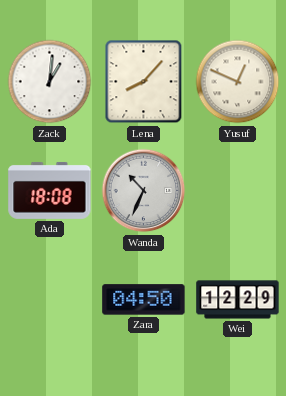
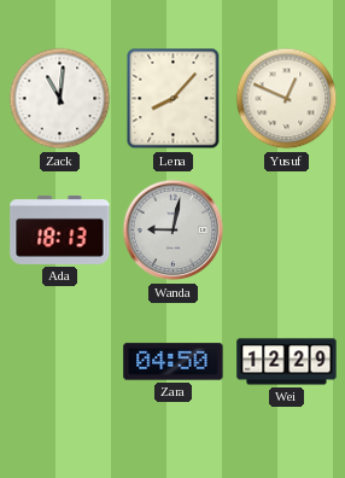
Zack: 1:01 -> 11:01
Ada: 18:08 -> 18:13
Wanda: 10:34 -> 9:02
